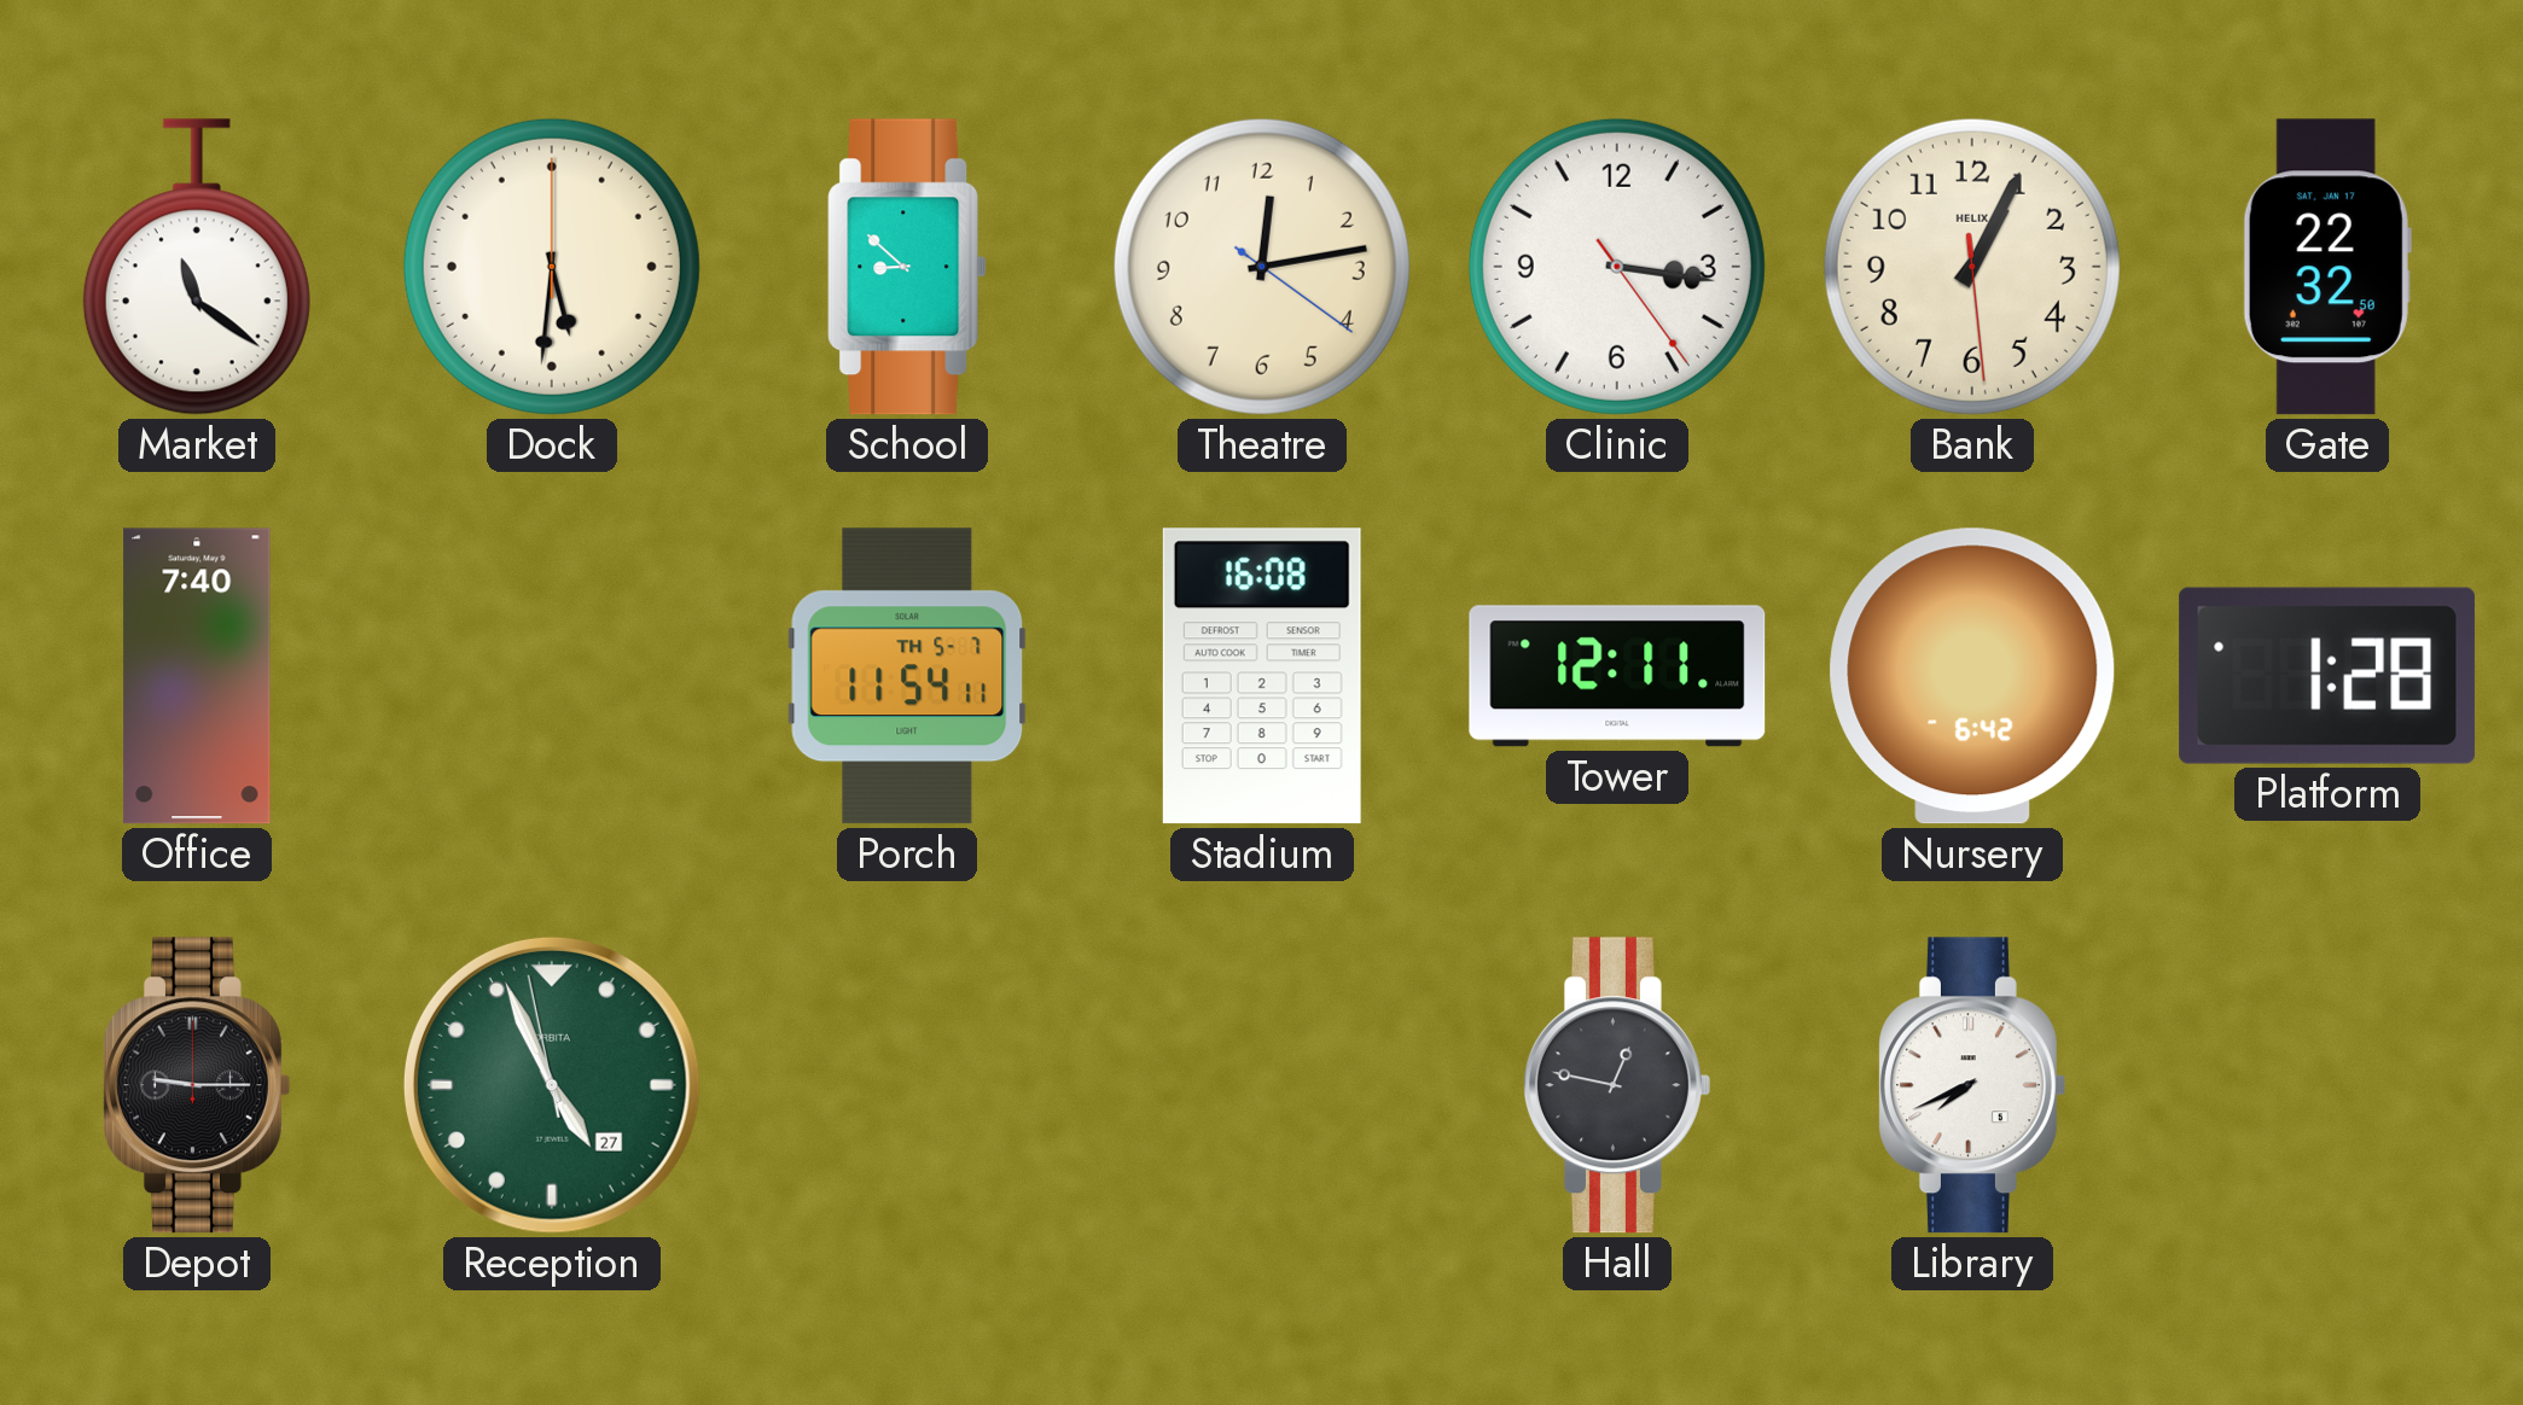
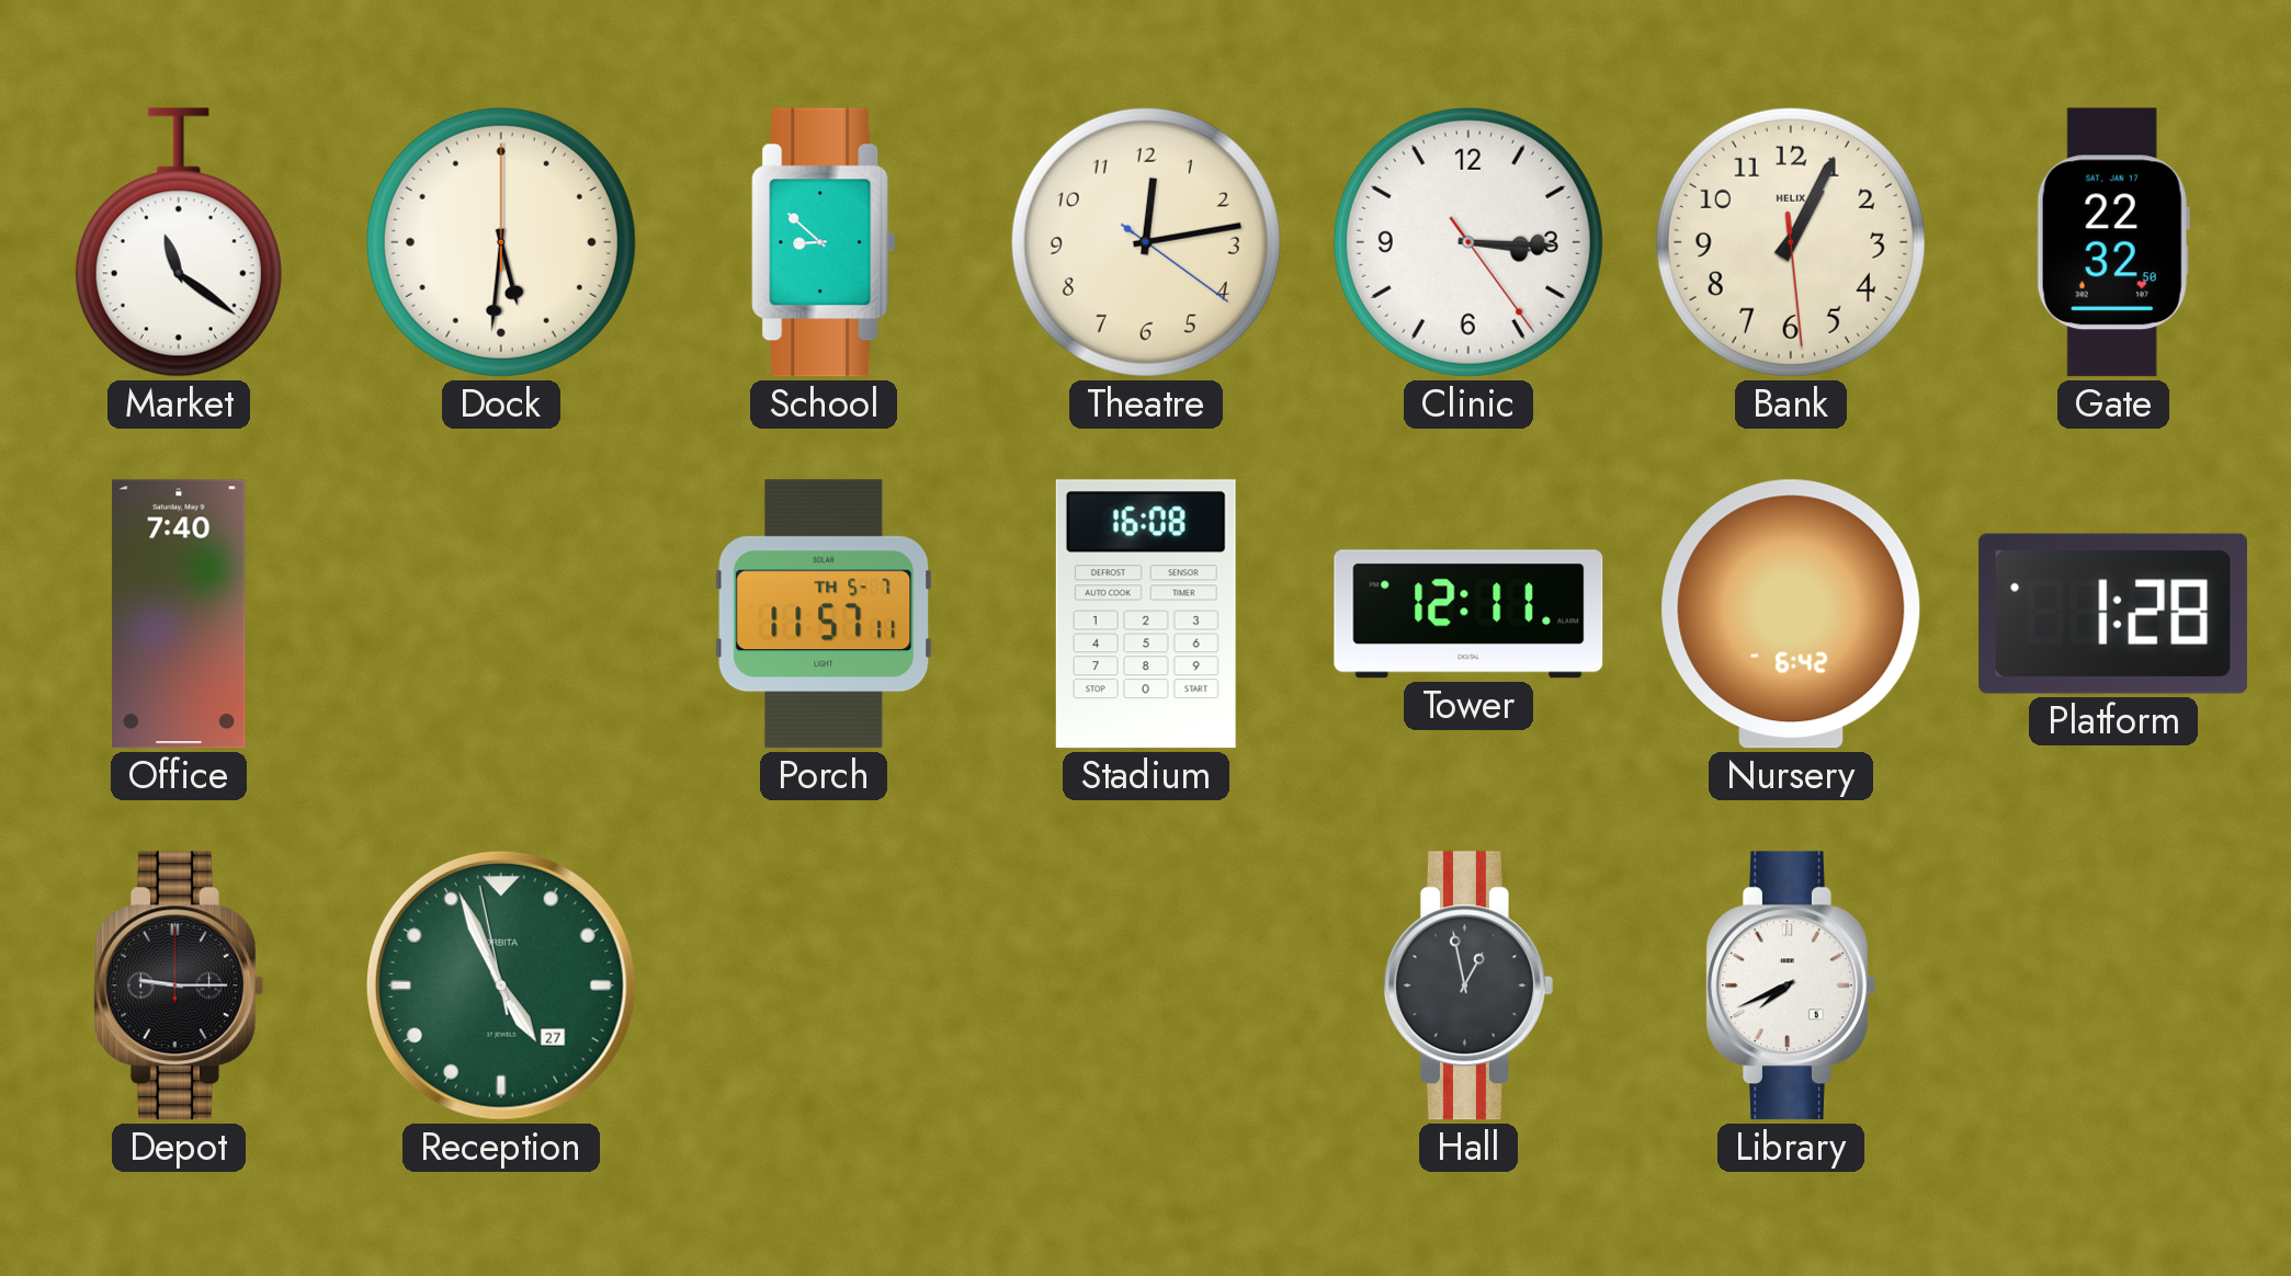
Clinic: 3:16 -> 3:15
Porch: 11:54 -> 11:57
Hall: 12:47 -> 12:58
